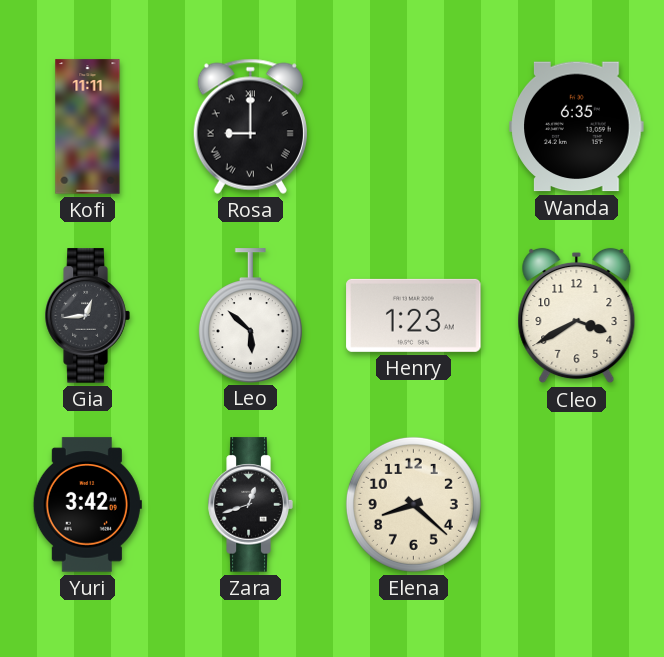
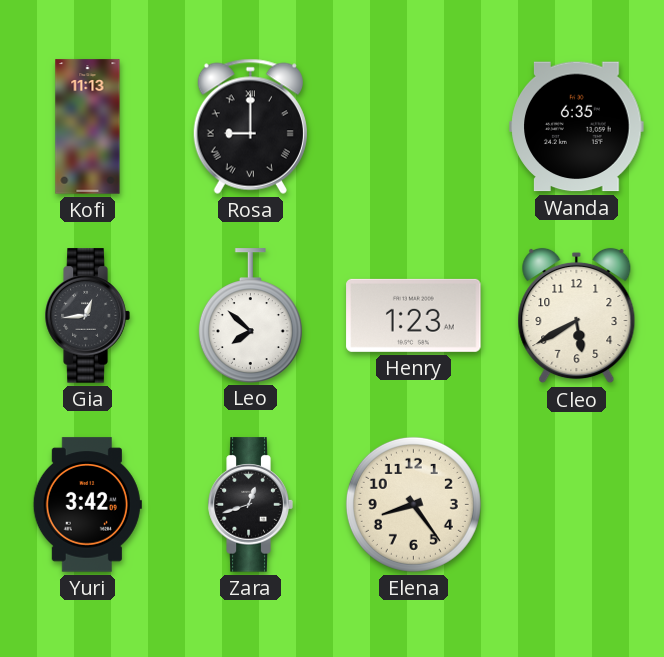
Kofi: 11:11 -> 11:13
Leo: 5:52 -> 7:52
Cleo: 3:40 -> 5:40
Elena: 8:22 -> 8:24
